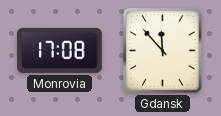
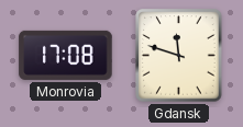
Gdansk: 11:53 -> 11:48
